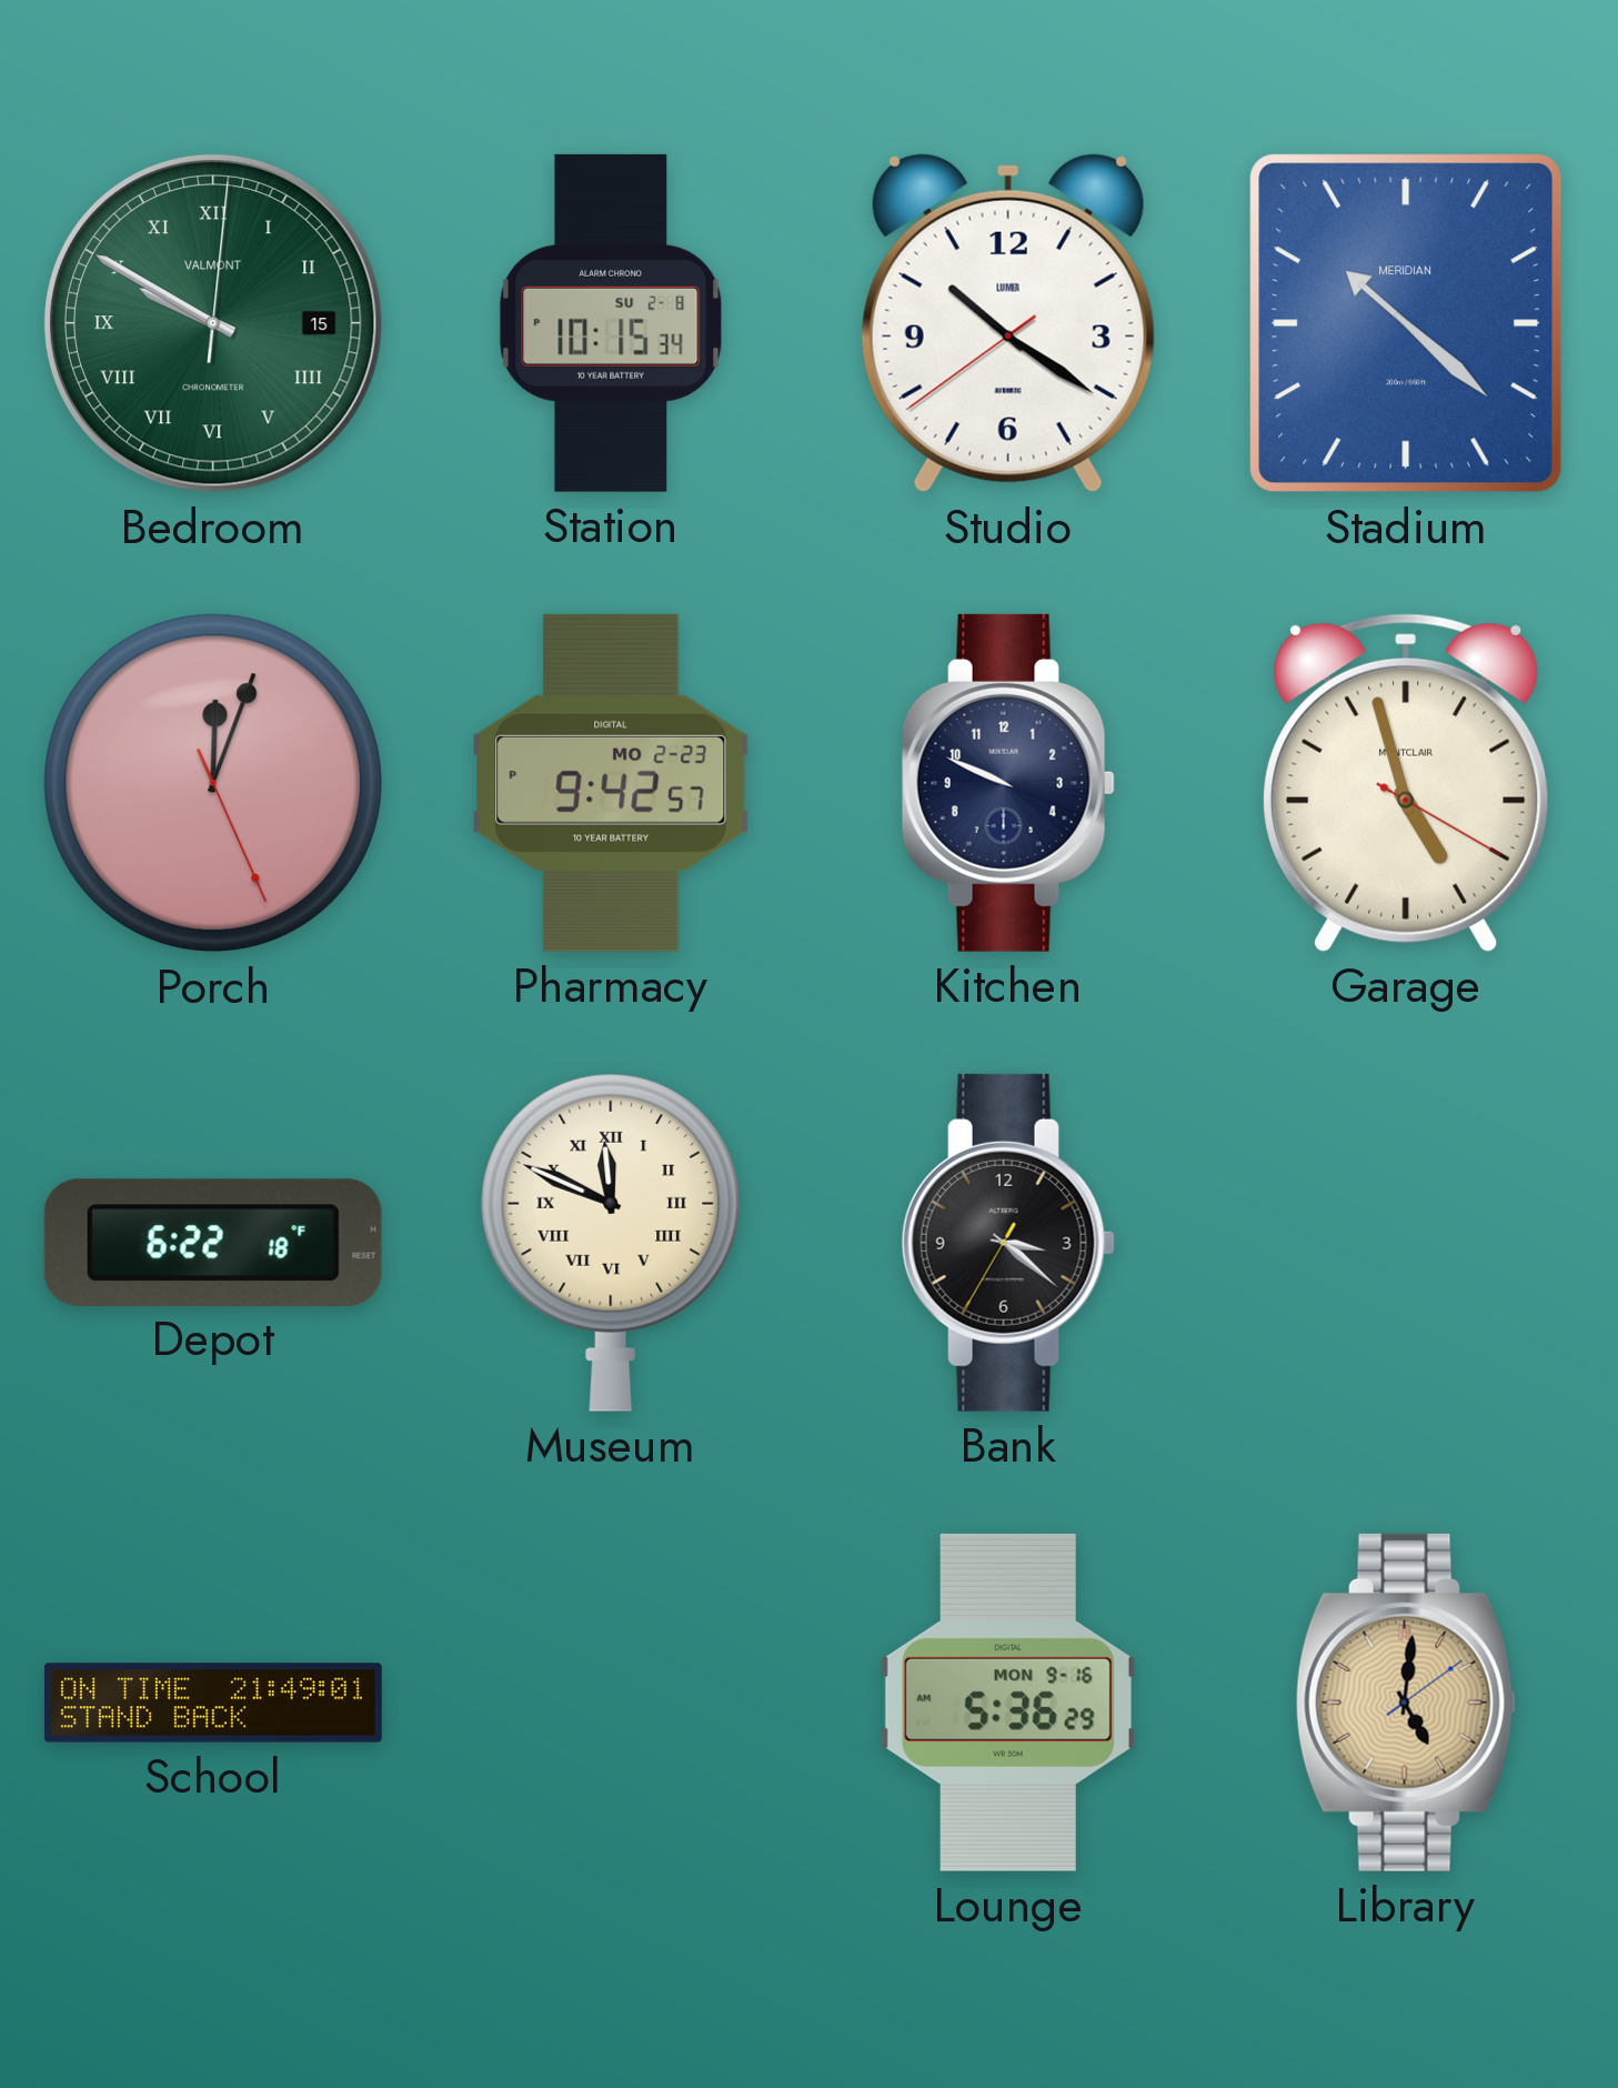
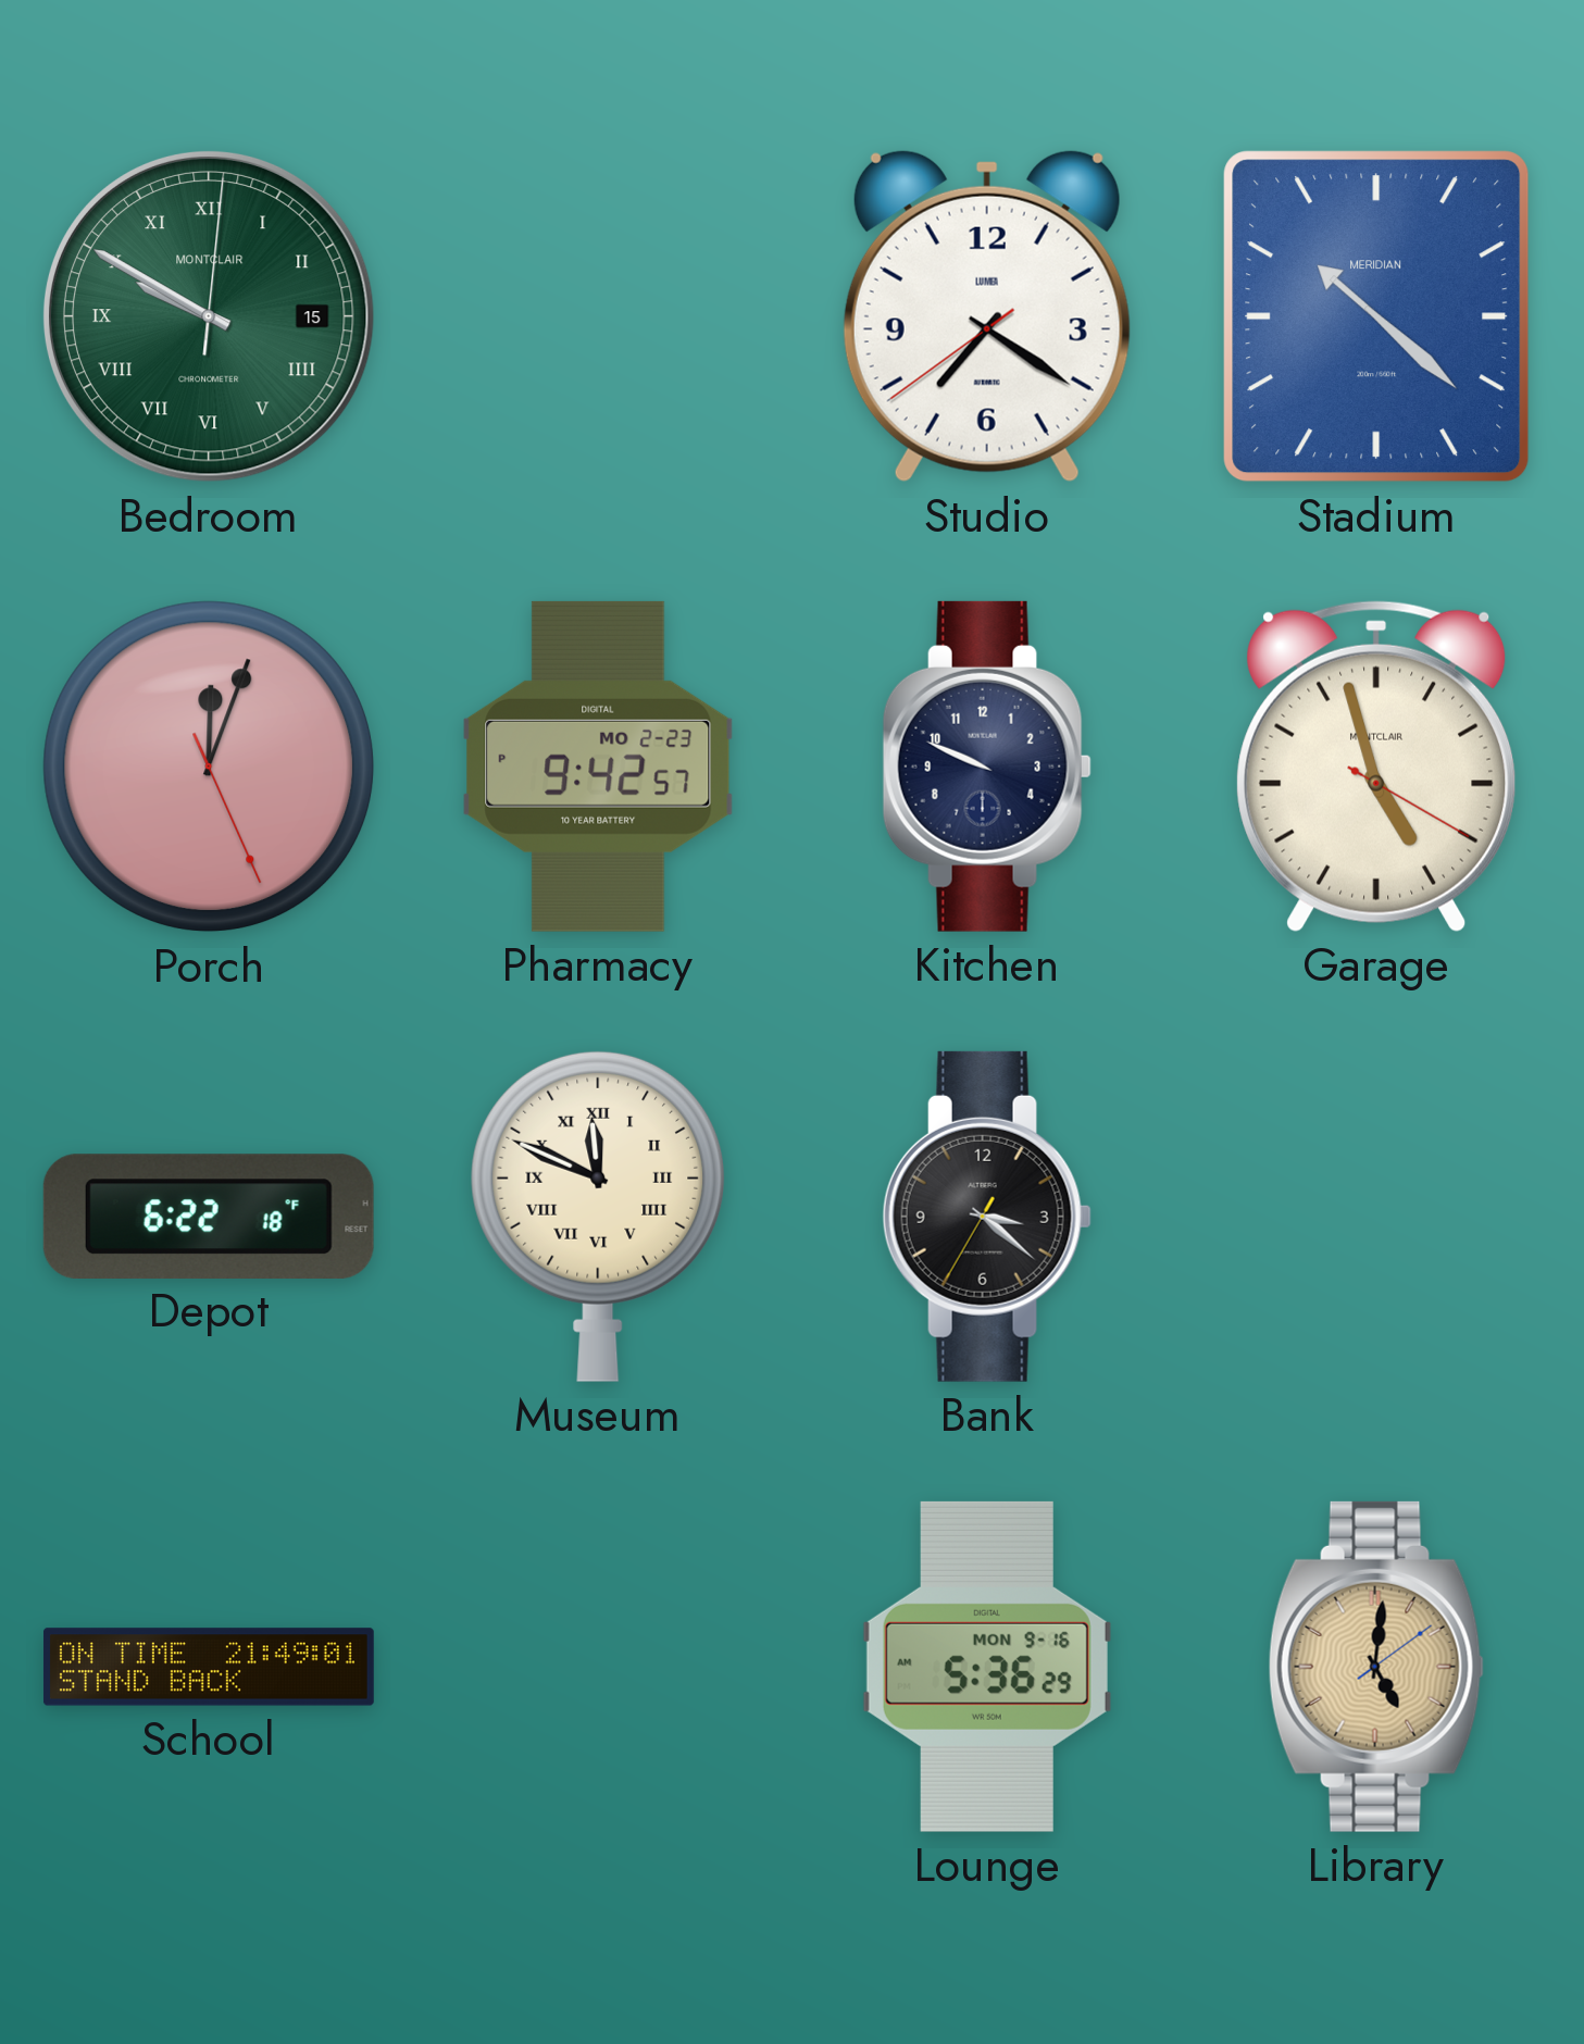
Bedroom brand: VALMONT -> MONTCLAIR
Station: 10:15 -> none
Studio: 10:20 -> 7:20
